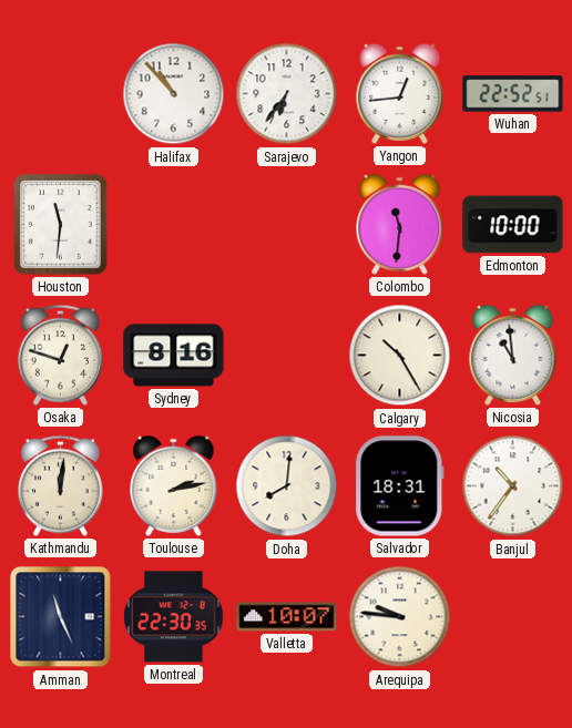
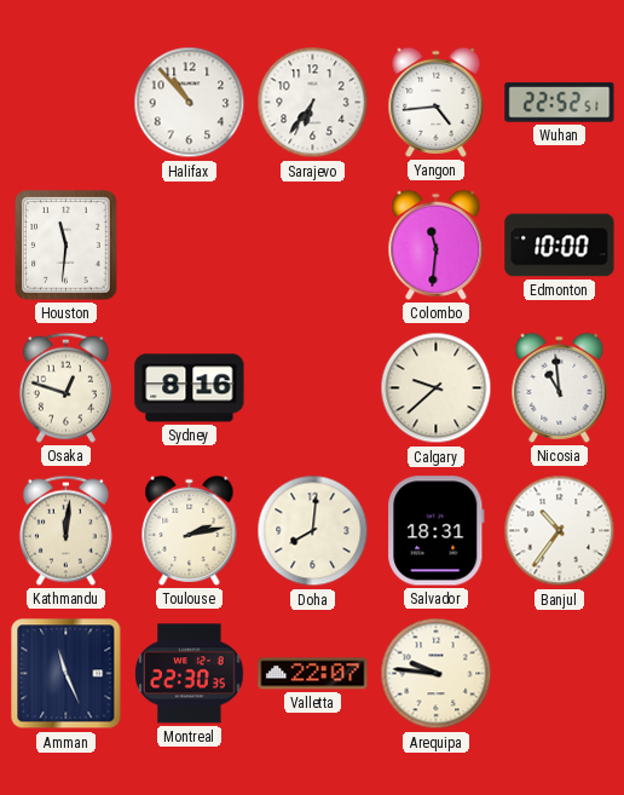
Yangon: 12:44 -> 4:44
Calgary: 10:25 -> 9:38
Valletta: 10:07 -> 22:07
